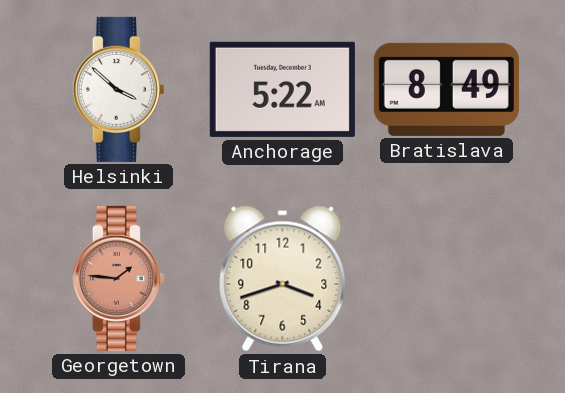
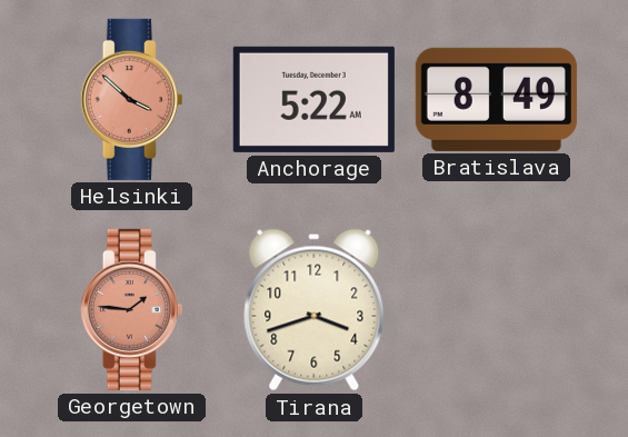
Helsinki dial: white -> salmon
